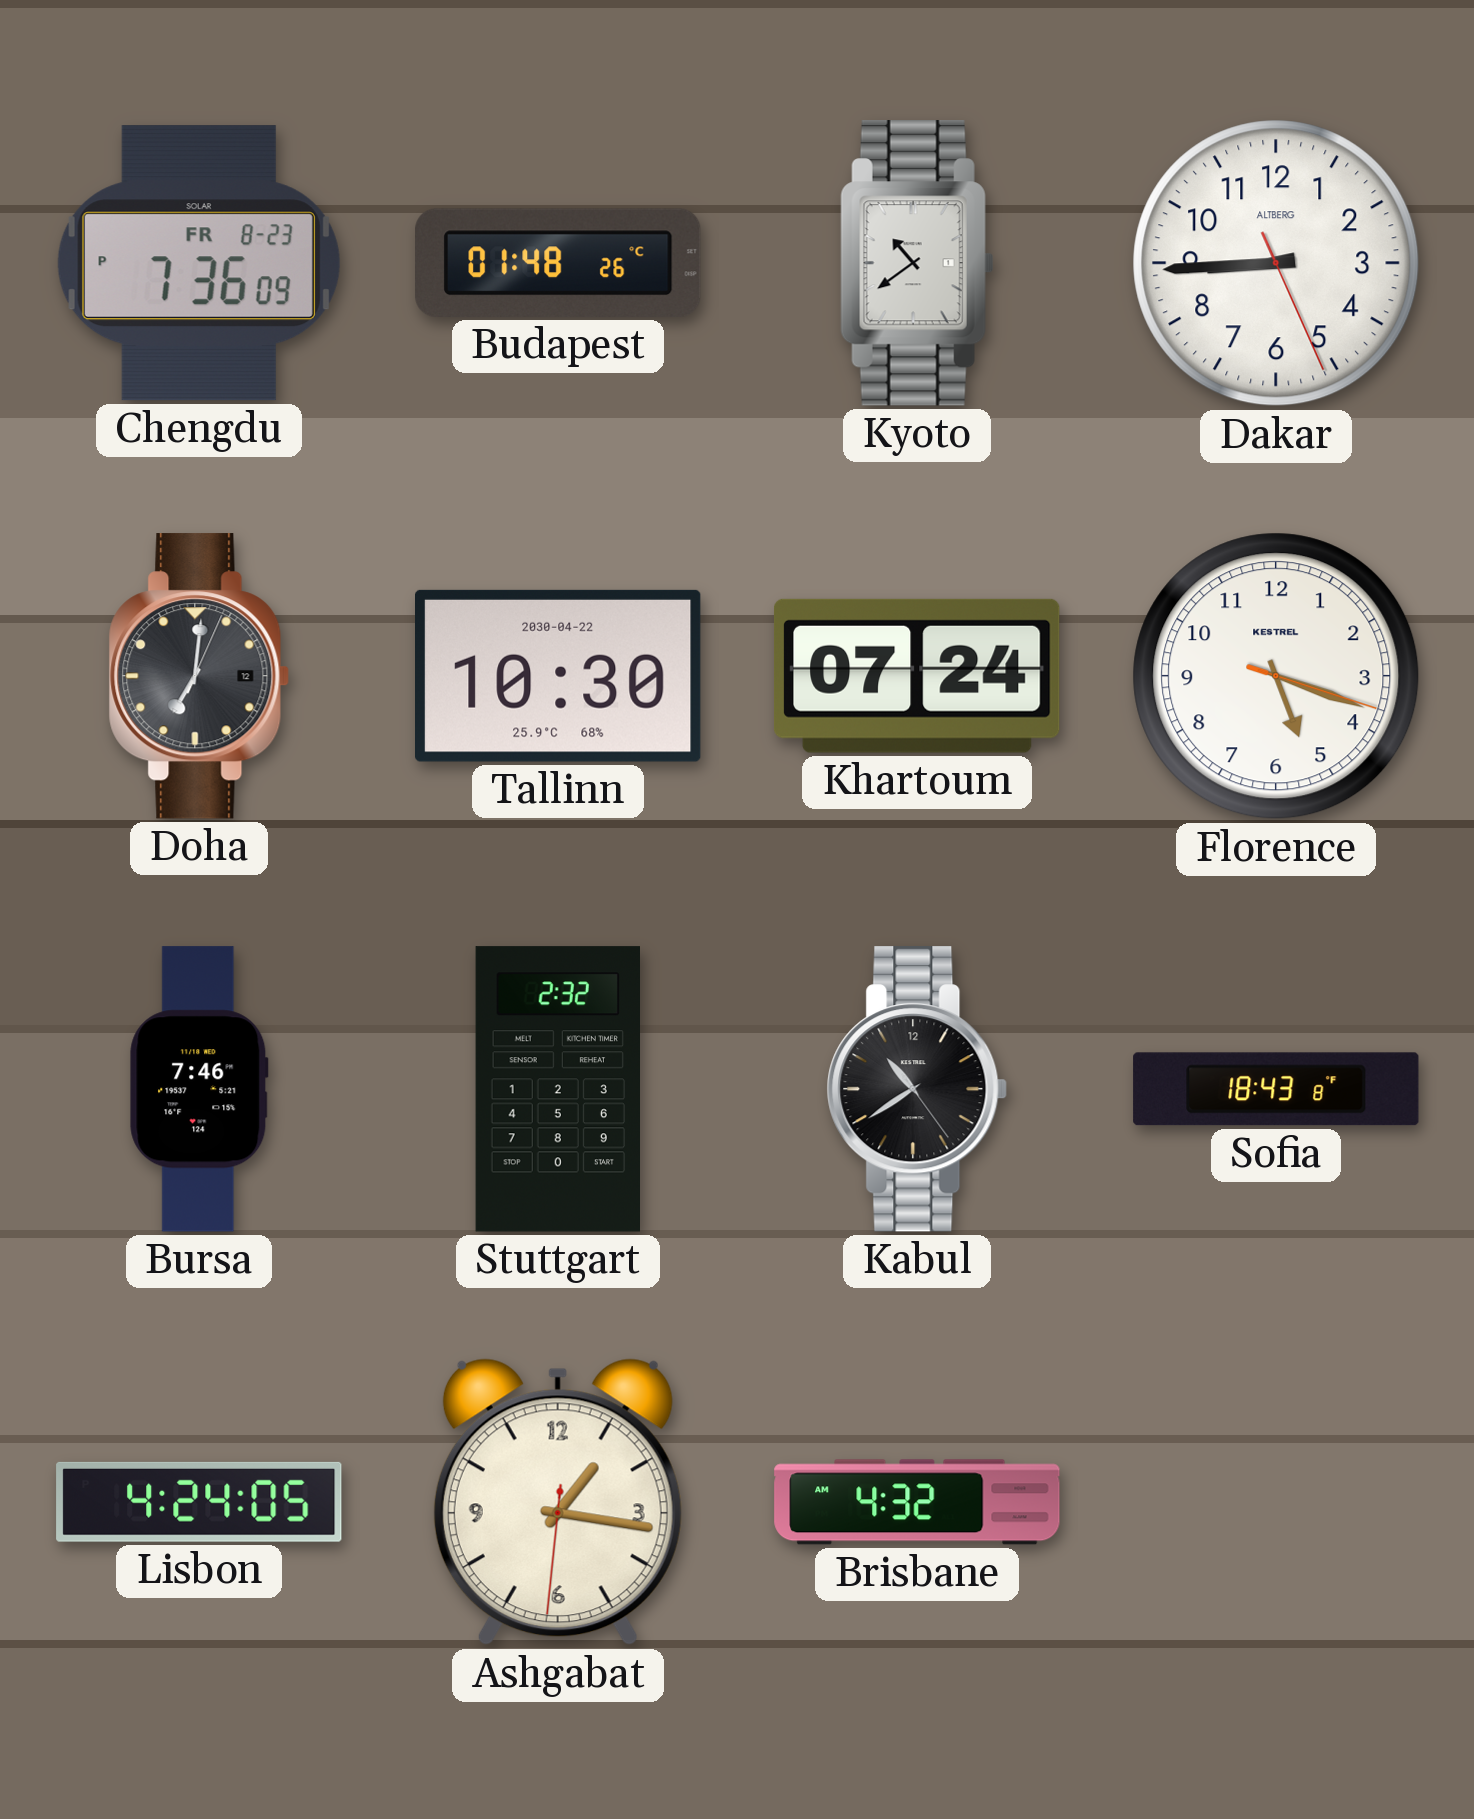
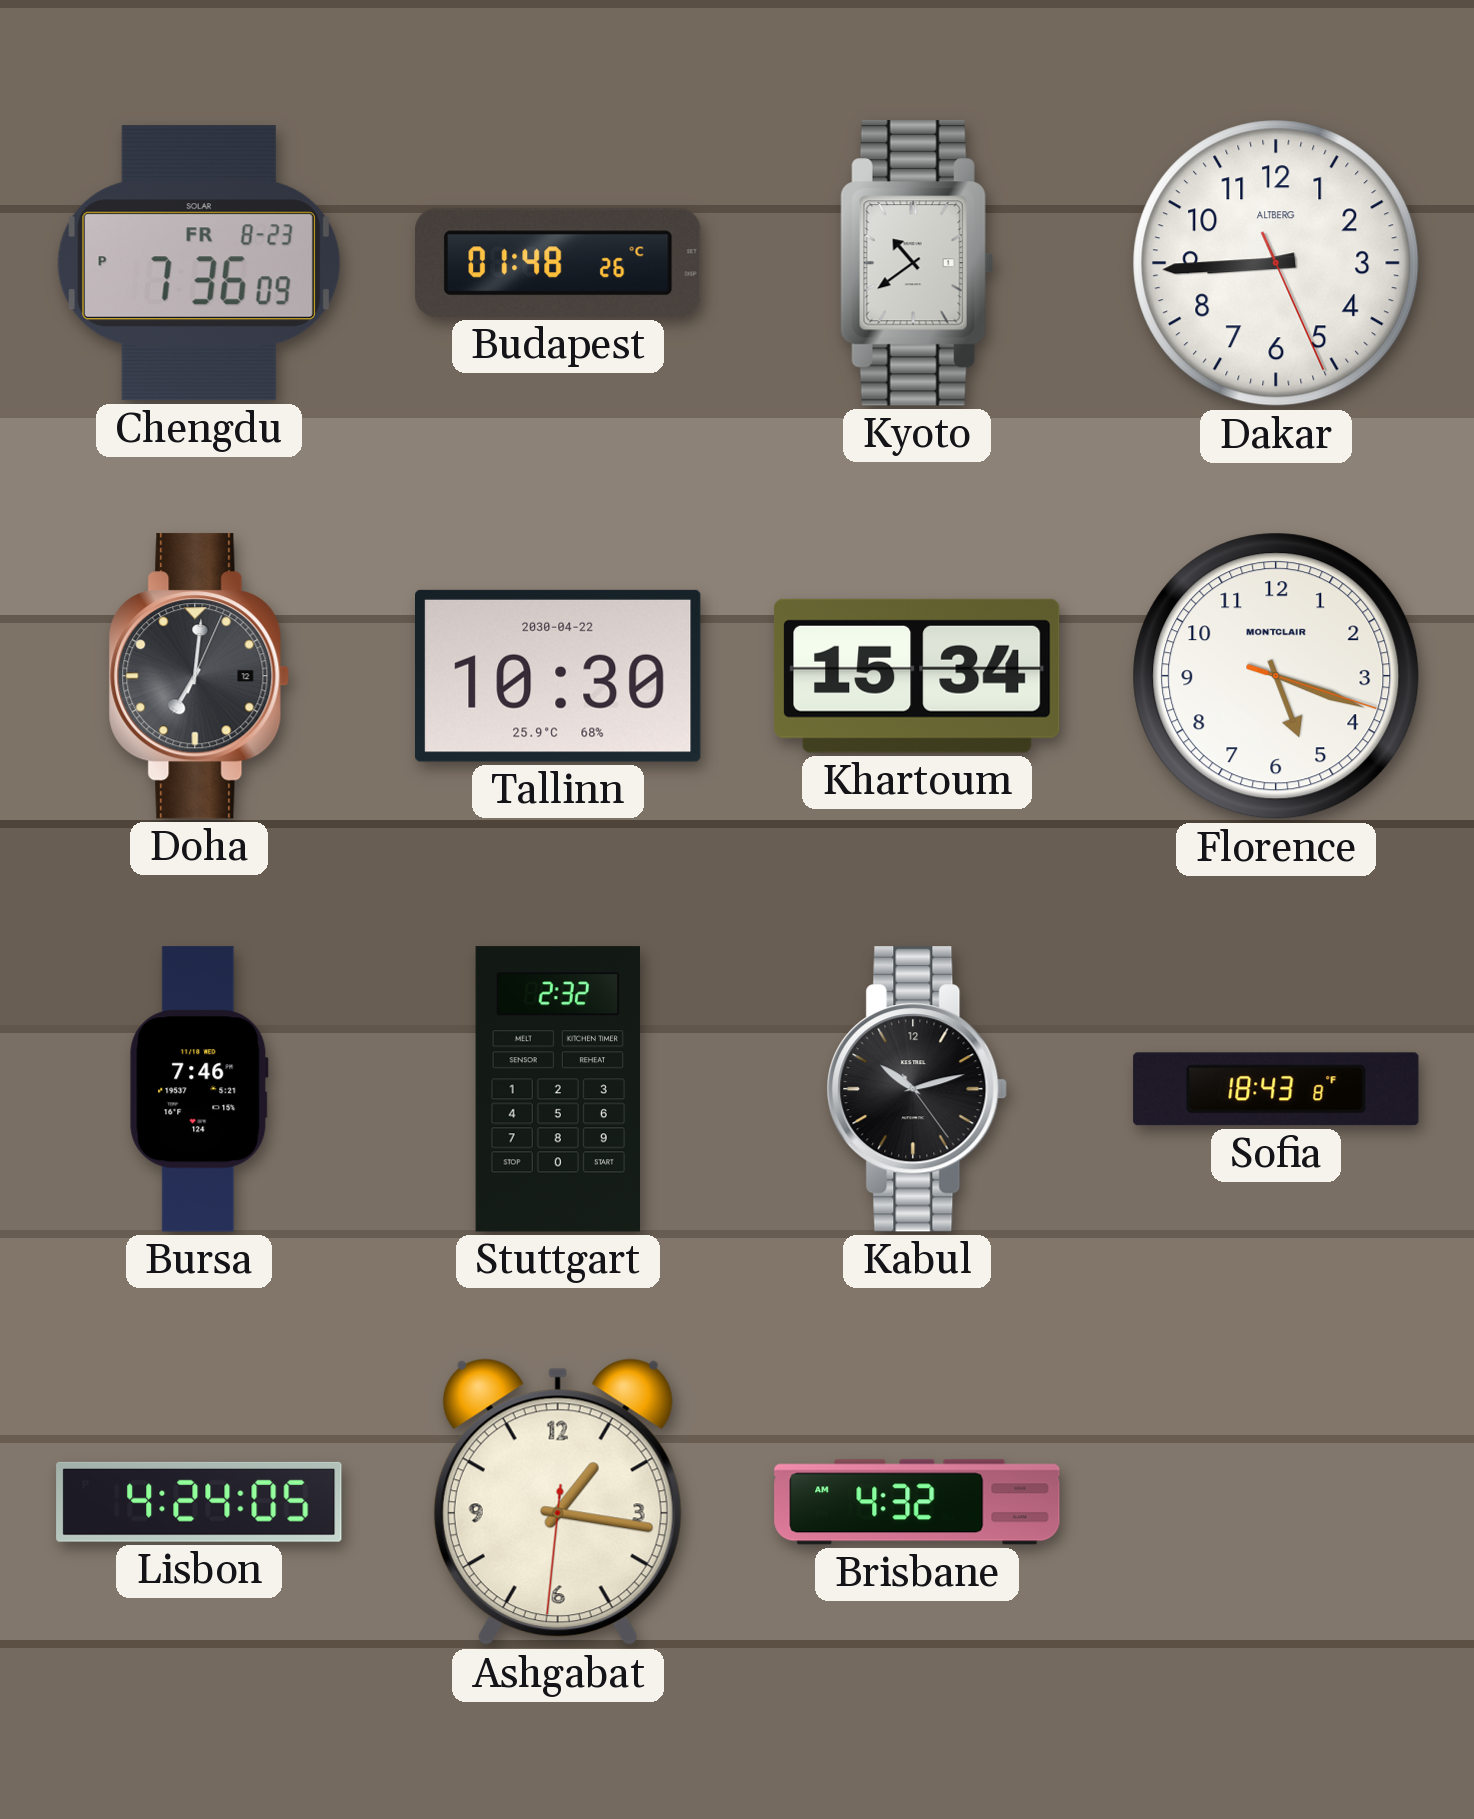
Khartoum: 07:24 -> 15:34
Florence brand: KESTREL -> MONTCLAIR
Kabul: 10:39 -> 10:12
